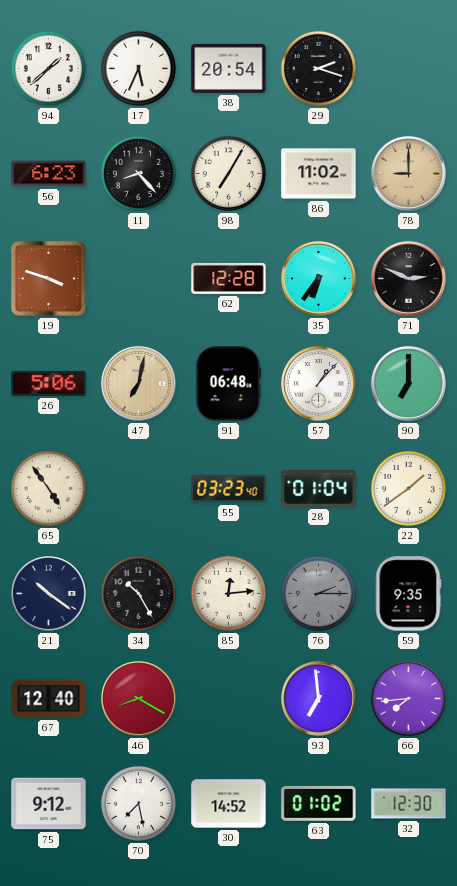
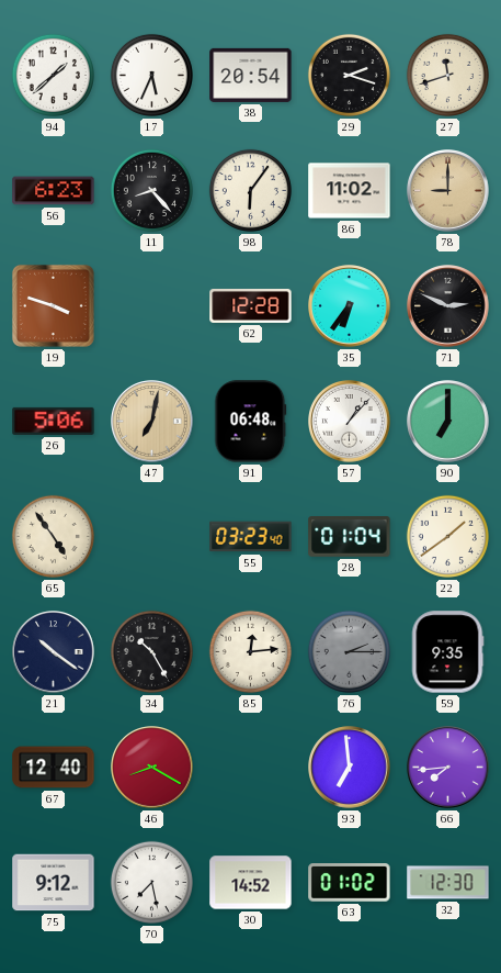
27: none -> 11:42
98: 7:05 -> 6:06
